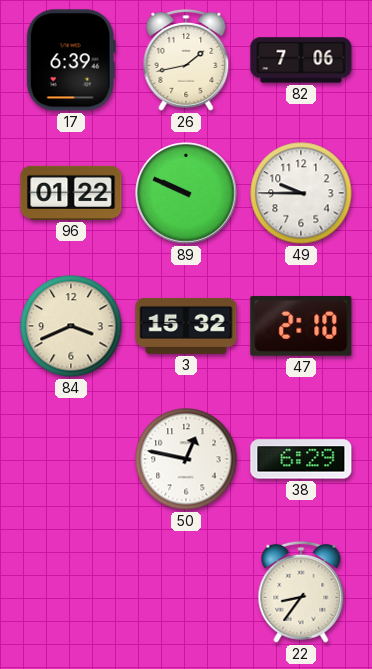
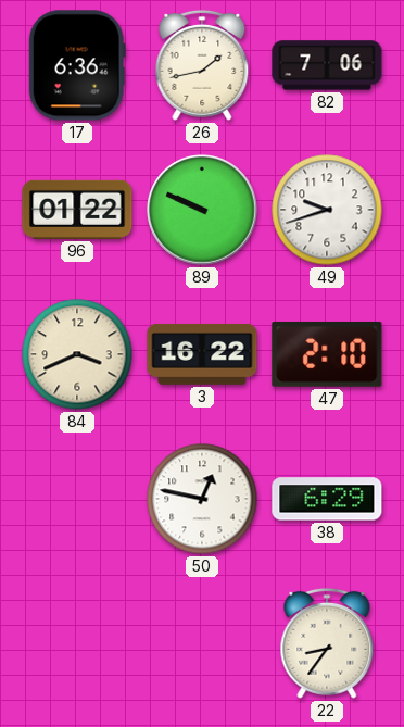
17: 6:39 -> 6:36
49: 9:45 -> 9:42
3: 15:32 -> 16:22
